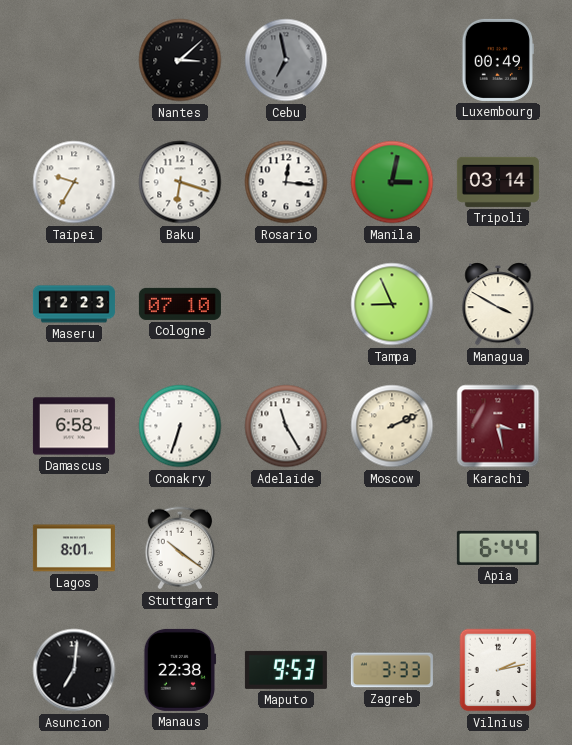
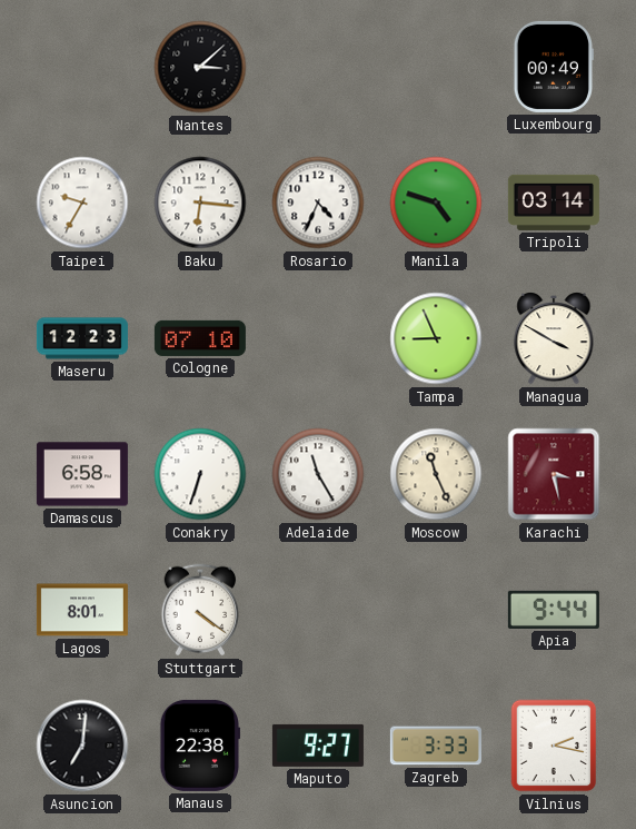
Cebu: 6:58 -> none
Baku: 6:18 -> 6:16
Rosario: 12:16 -> 4:34
Manila: 3:02 -> 4:48
Moscow: 2:11 -> 11:26
Stuttgart: 10:21 -> 4:21
Apia: 6:44 -> 9:44
Maputo: 9:53 -> 9:27
Vilnius: 2:13 -> 2:17
